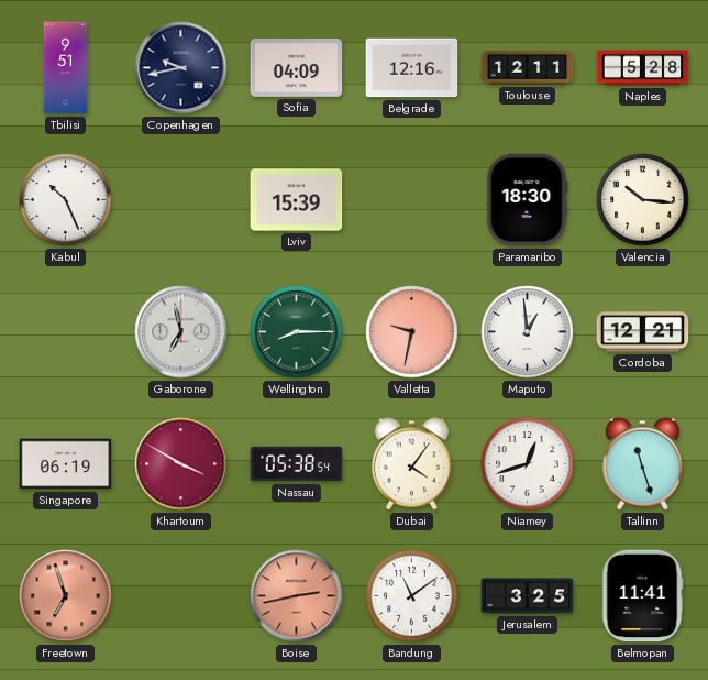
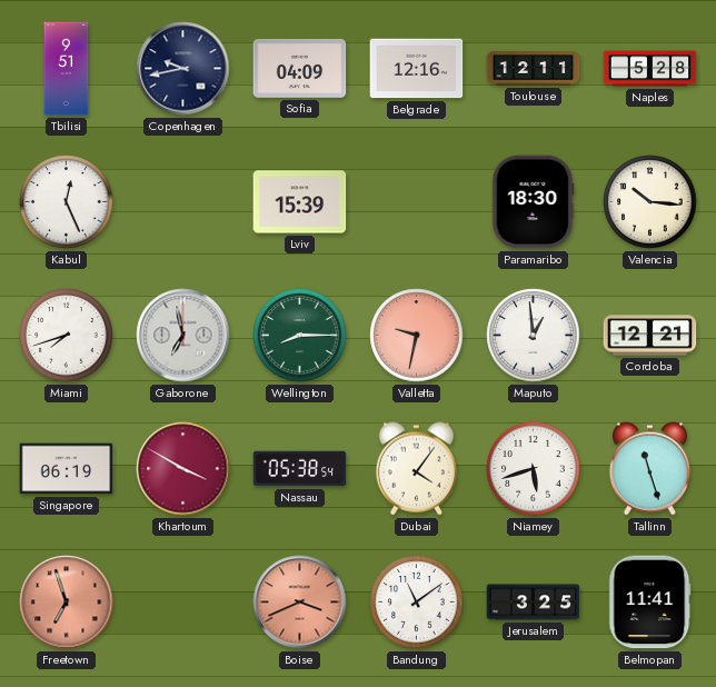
Kabul: 10:26 -> 12:26
Miami: none -> 7:42
Niamey: 12:42 -> 5:42
Boise: 2:43 -> 3:41
